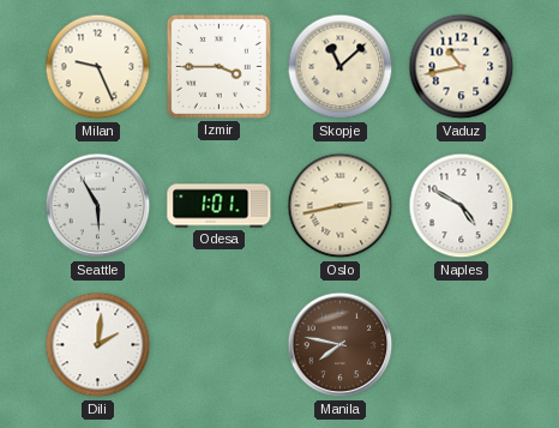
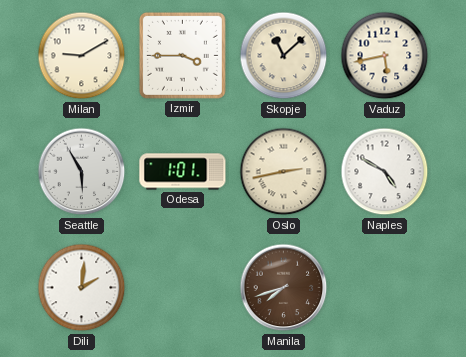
Milan: 9:26 -> 9:10
Vaduz: 10:43 -> 5:43
Manila: 7:47 -> 7:42
